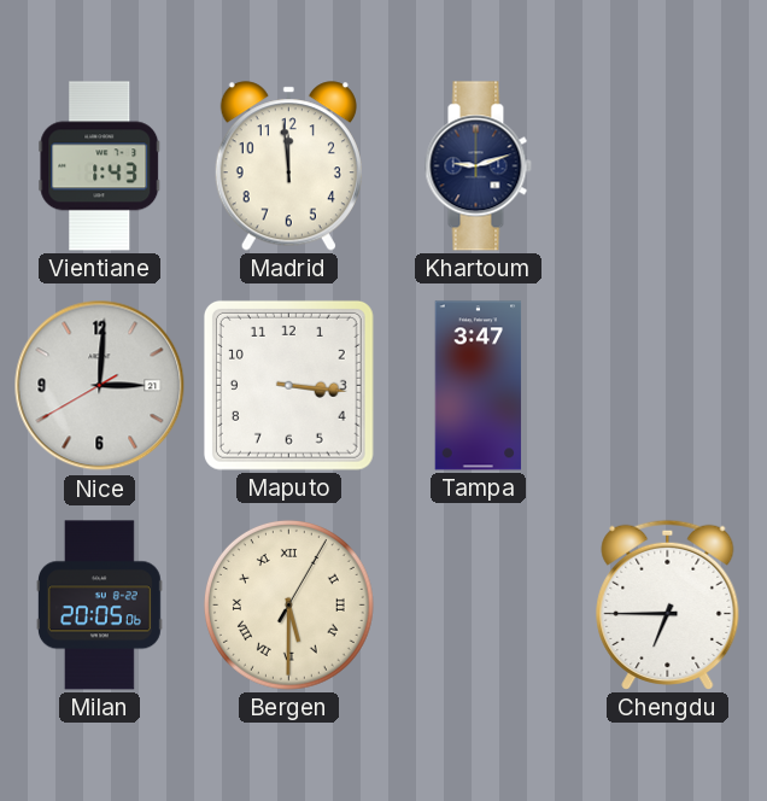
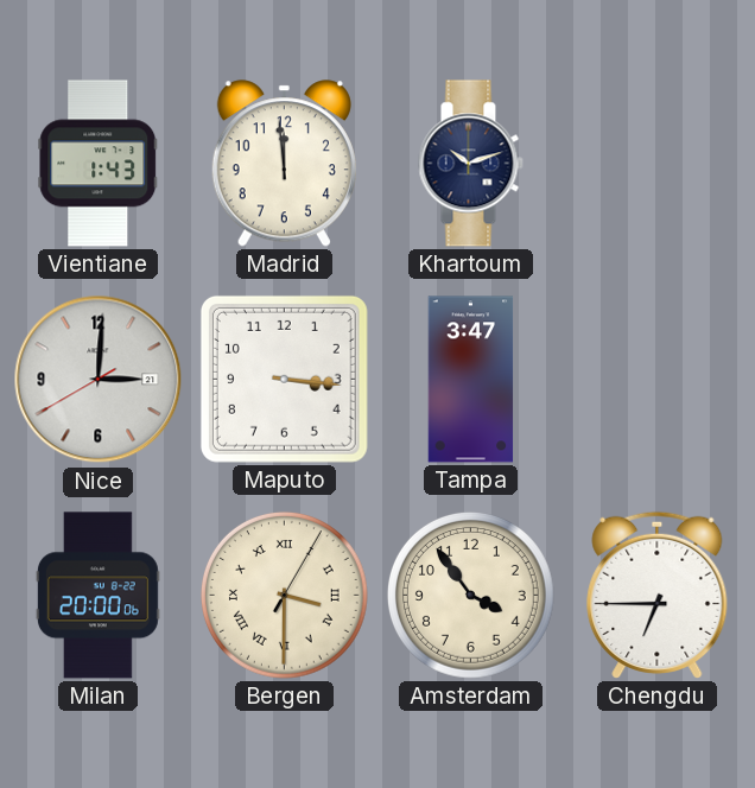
Khartoum: 9:12 -> 10:12
Milan: 20:05 -> 20:00
Bergen: 5:30 -> 3:30
Amsterdam: none -> 3:54
